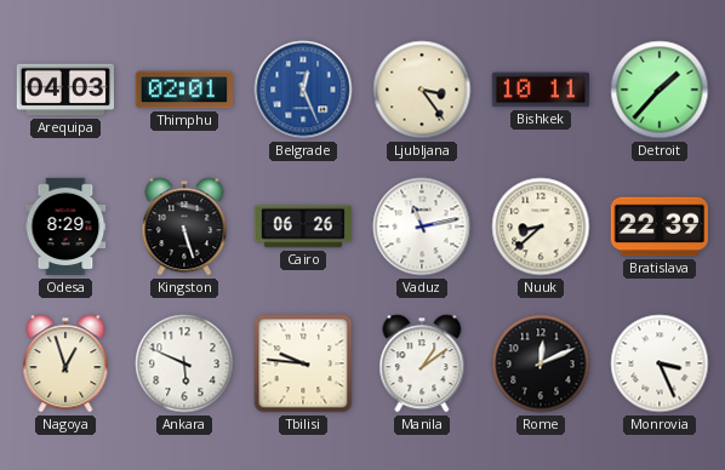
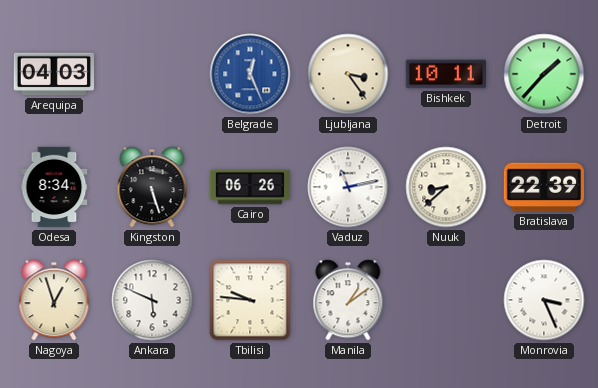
Thimphu: 02:01 -> none
Odesa: 8:29 -> 8:34
Rome: 12:11 -> none
